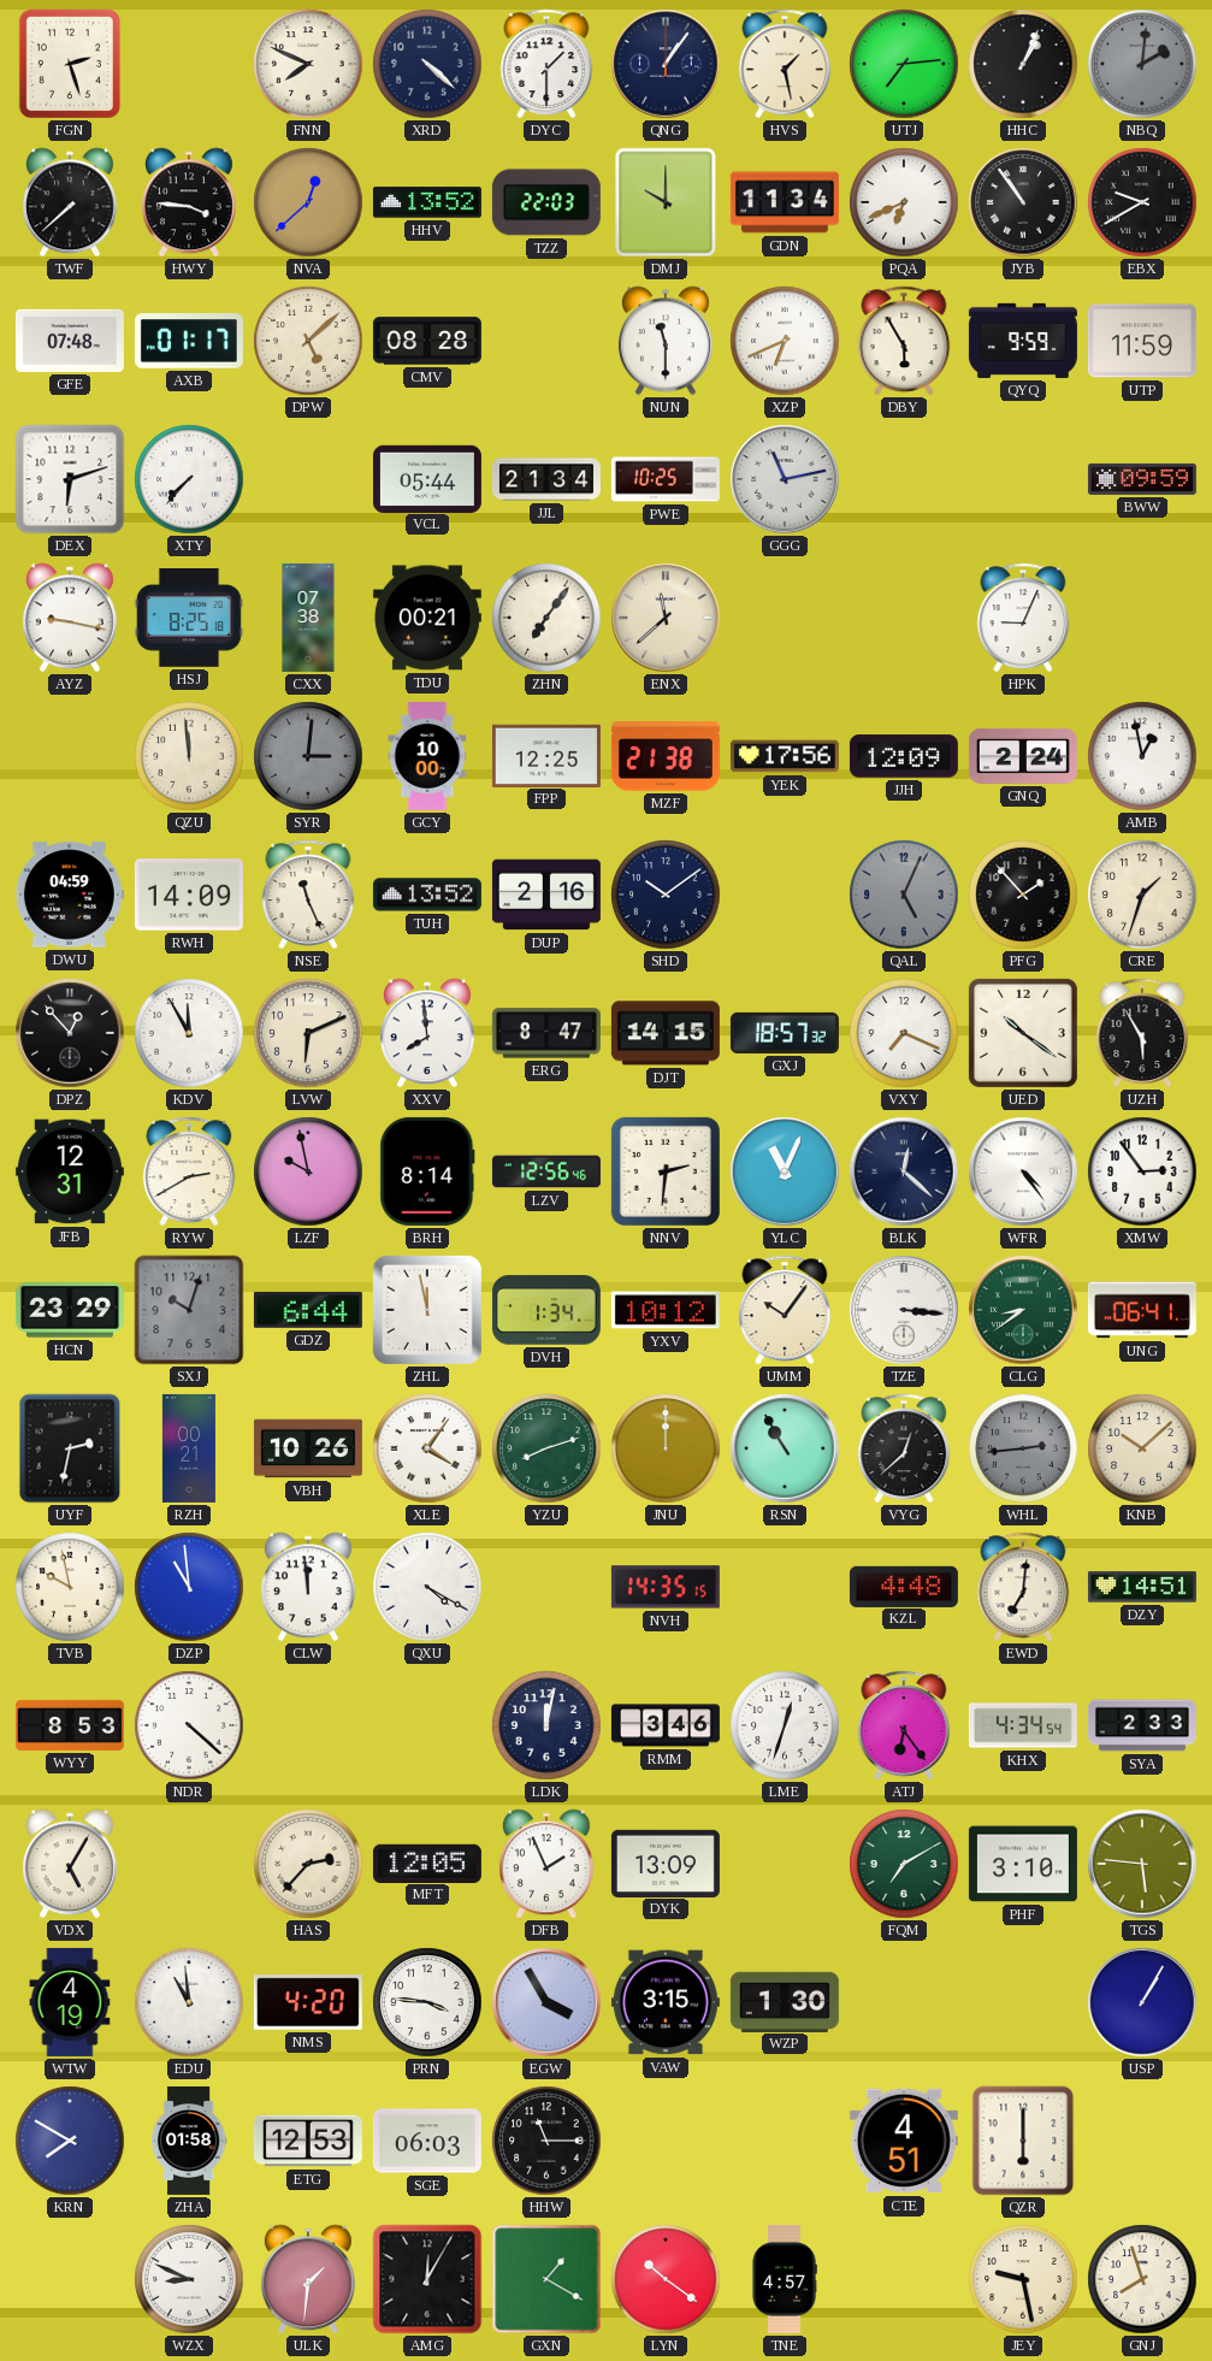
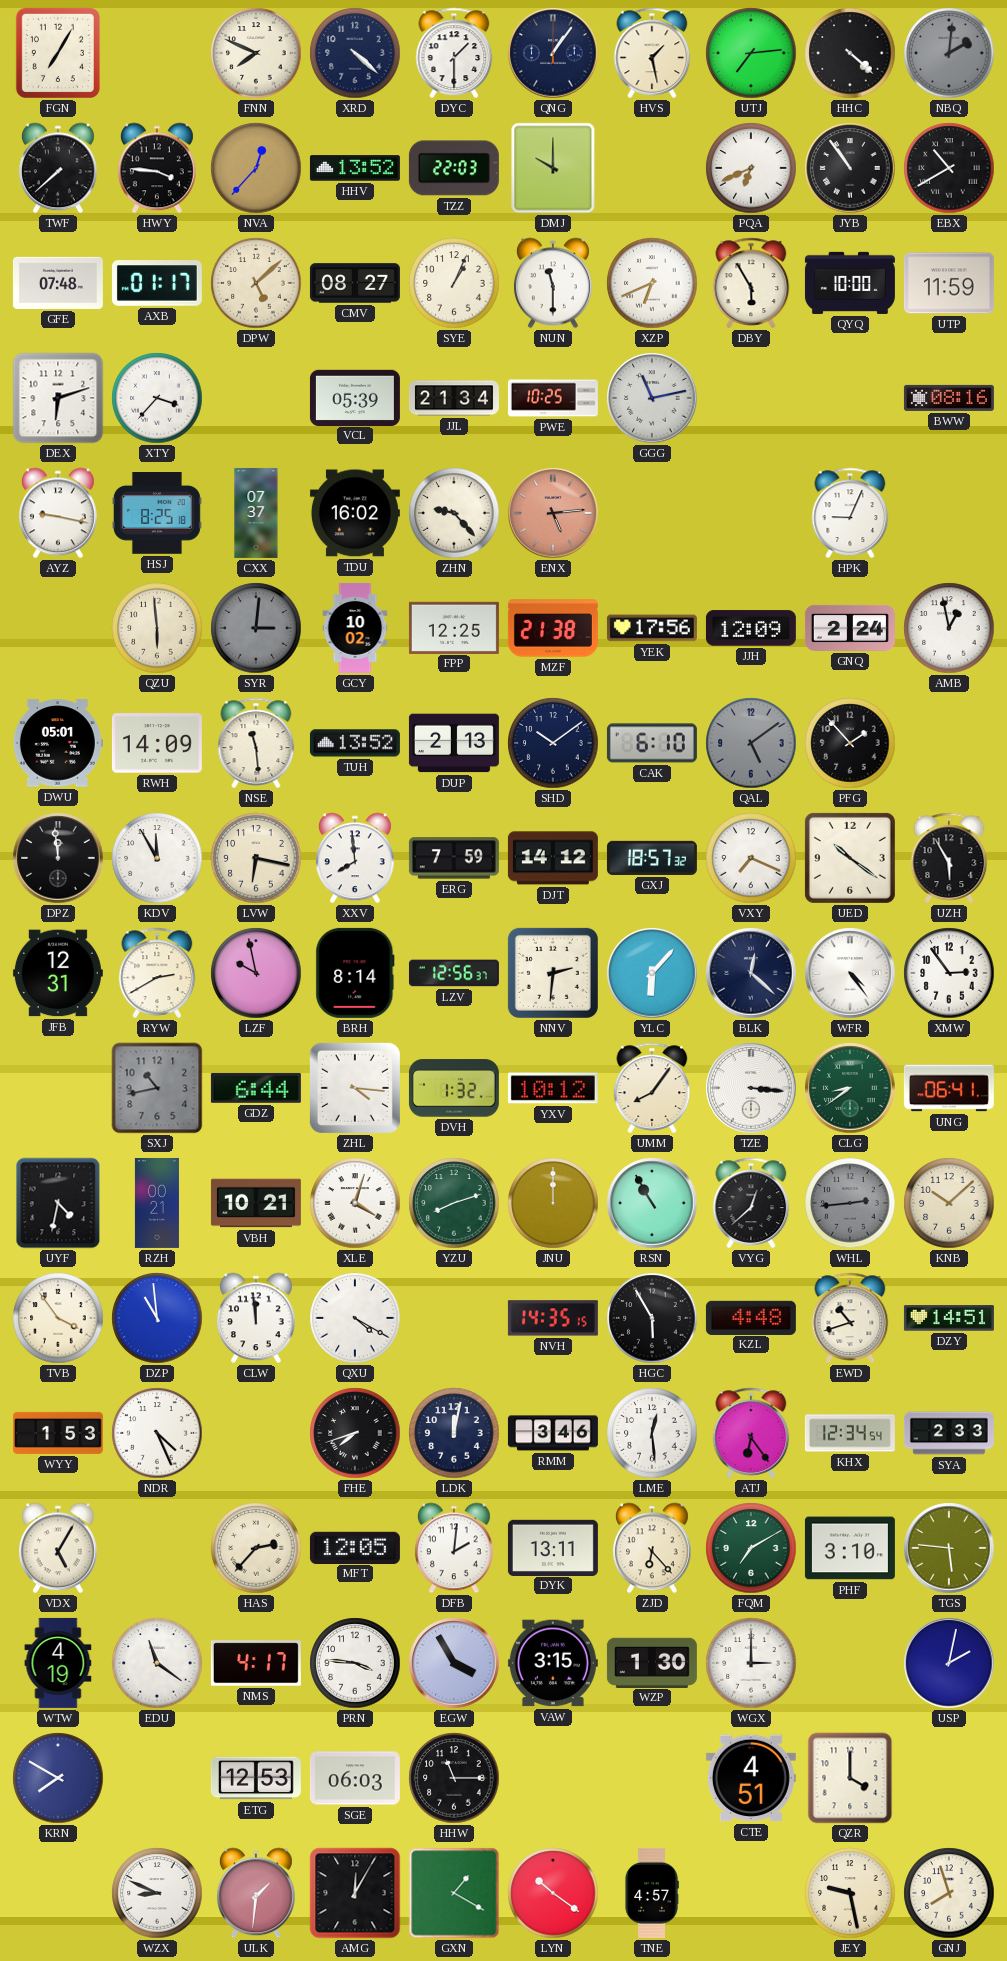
FGN: 2:27 -> 7:05
HHC: 1:04 -> 4:22
NVA: 12:38 -> 12:37
GDN: 11:34 -> none
EBX: 9:40 -> 10:40
CMV: 08:28 -> 08:27
SYE: none -> 1:04
QYQ: 9:59 -> 10:00
XTY: 7:37 -> 3:37
VCL: 05:44 -> 05:39
BWW: 09:59 -> 08:16
CXX: 07:38 -> 07:37
TDU: 00:21 -> 16:02
ZHN: 7:06 -> 9:23
ENX: 11:38 -> 5:14
ENX dial: cream -> salmon
QZU: 11:59 -> 5:59
GCY: 10:00 -> 10:02
DWU: 04:59 -> 05:01
NSE: 11:26 -> 11:29
DUP: 2:16 -> 2:13
CAK: none -> 6:10
QAL: 5:04 -> 5:09
CRE: 1:33 -> none
DPZ: 12:53 -> 11:59
LVW: 6:11 -> 6:17
ERG: 8:47 -> 7:59
DJT: 14:15 -> 14:12
LZV: 12:56:46 -> 12:56:37
YLC: 11:04 -> 6:07
HCN: 23:29 -> none
SXJ: 10:03 -> 10:43
ZHL: 11:58 -> 4:16
DVH: 1:34 -> 1:32
UMM: 10:06 -> 8:06
UYF: 2:32 -> 4:32
VBH: 10:26 -> 10:21
XLE: 4:06 -> 4:03
TVB: 9:58 -> 3:54
HGC: none -> 5:55
EWD: 7:01 -> 10:42
WYY: 8:53 -> 1:53
NDR: 4:22 -> 4:26
FHE: none -> 7:42
LME: 12:33 -> 12:29
KHX: 4:34 -> 12:34
DFB: 1:56 -> 2:01
DYK: 13:09 -> 13:11
ZJD: none -> 6:23
EDU: 10:59 -> 11:21
NMS: 4:20 -> 4:17
WGX: none -> 3:00
USP: 1:05 -> 2:02
ZHA: 01:58 -> none
QZR: 6:00 -> 4:00
